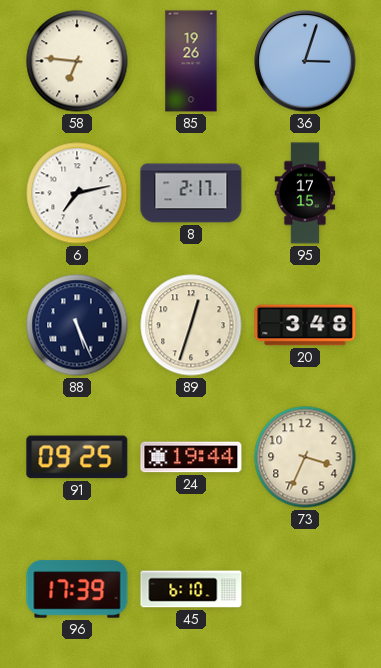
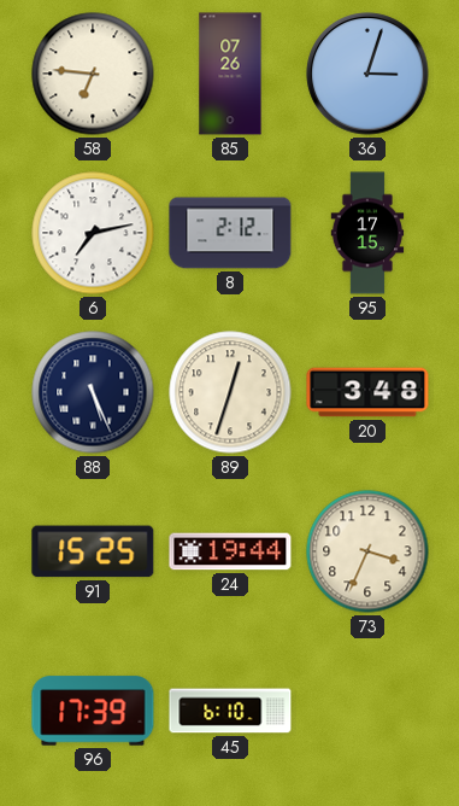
85: 19:26 -> 07:26
8: 2:17 -> 2:12
91: 09:25 -> 15:25
